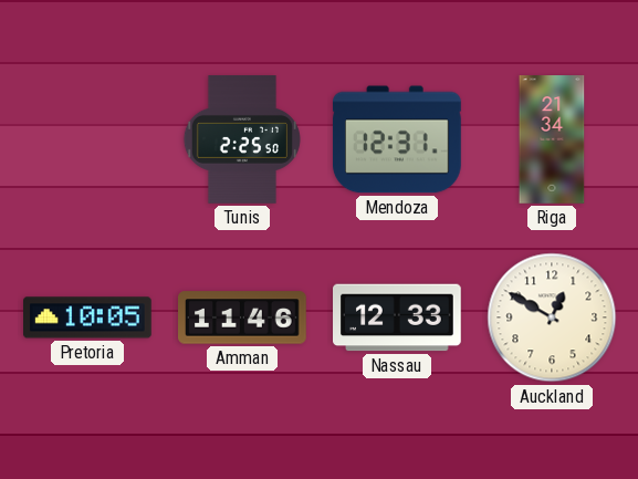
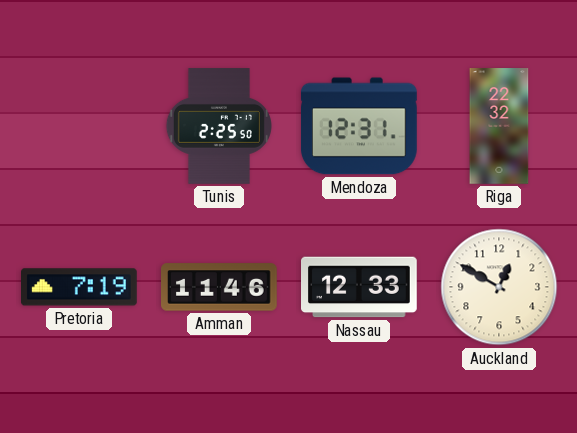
Riga: 21:34 -> 22:32
Pretoria: 10:05 -> 7:19
